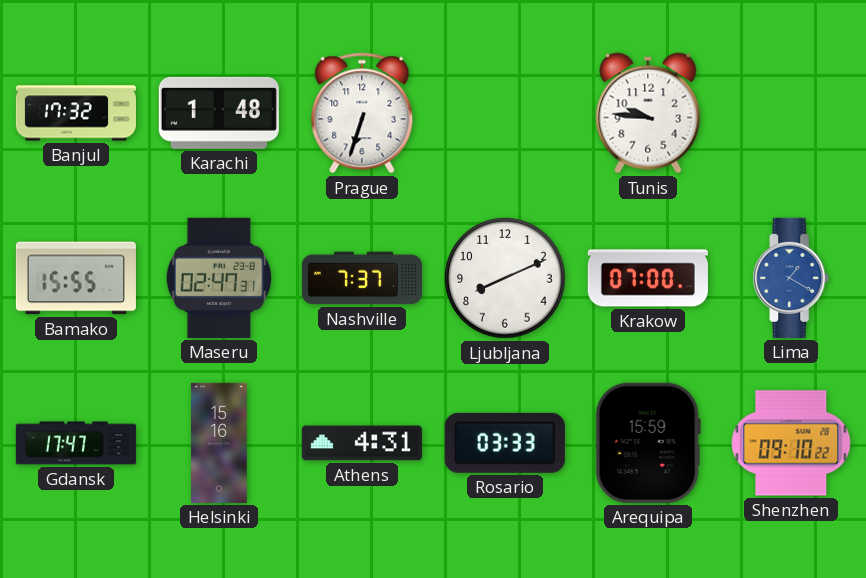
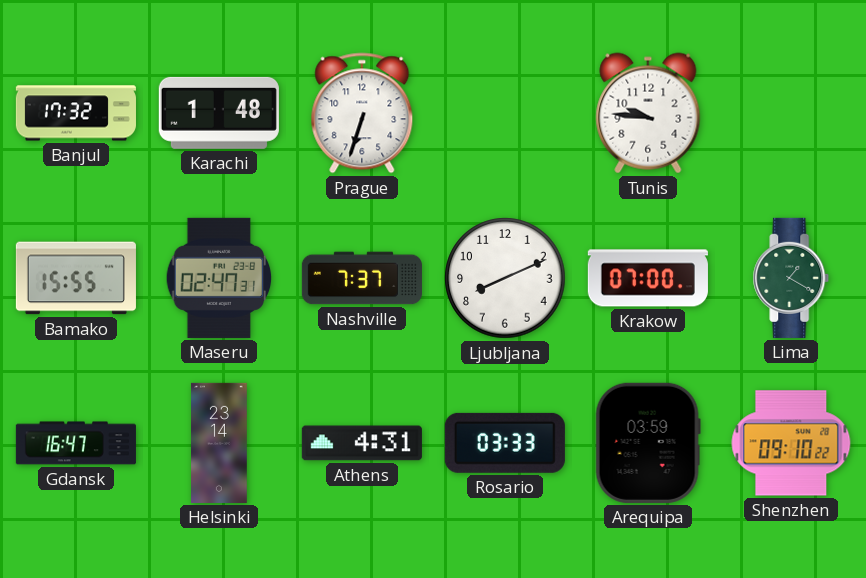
Lima dial: blue -> green
Gdansk: 17:47 -> 16:47
Helsinki: 15:16 -> 23:14
Arequipa: 15:59 -> 03:59
